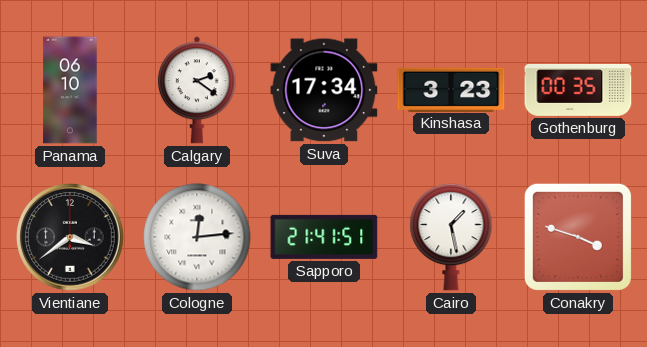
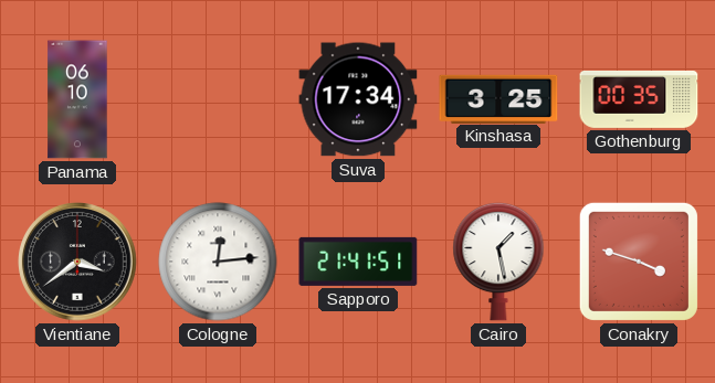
Calgary: 2:21 -> none
Kinshasa: 3:23 -> 3:25
